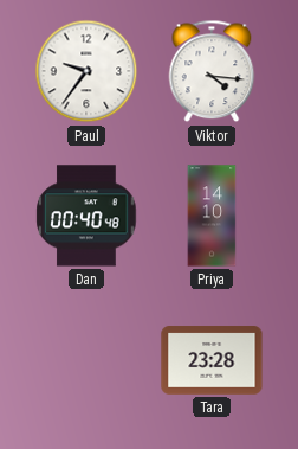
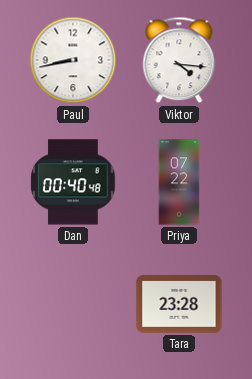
Paul: 9:36 -> 8:43
Priya: 14:10 -> 07:22
